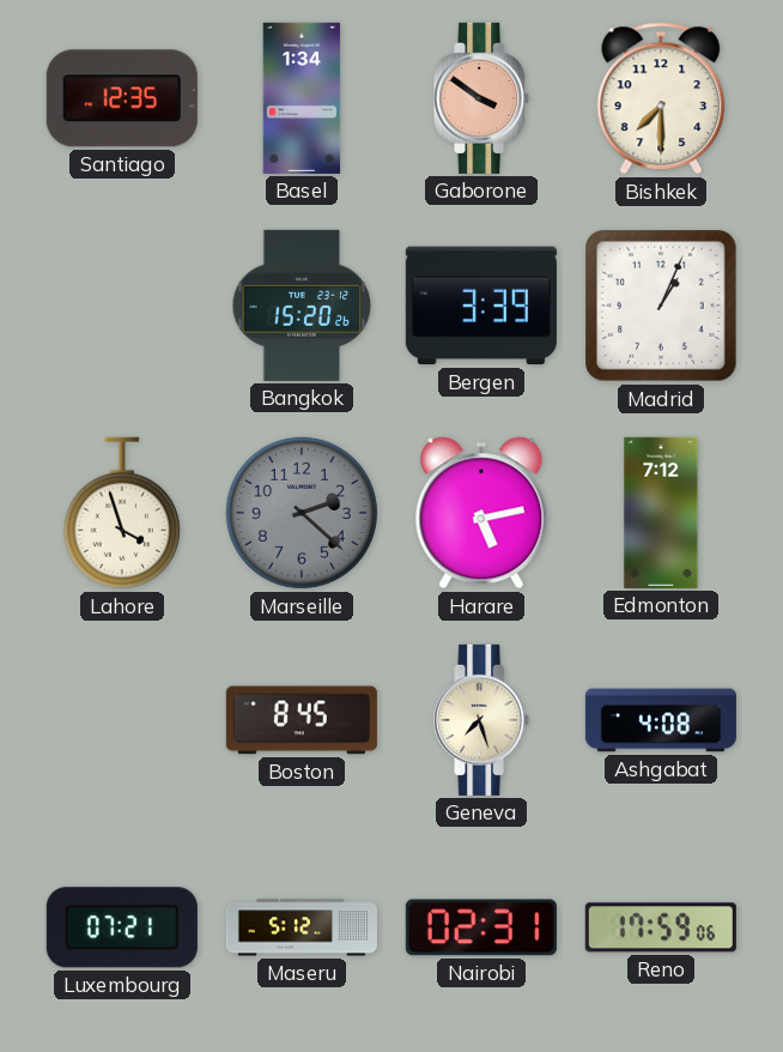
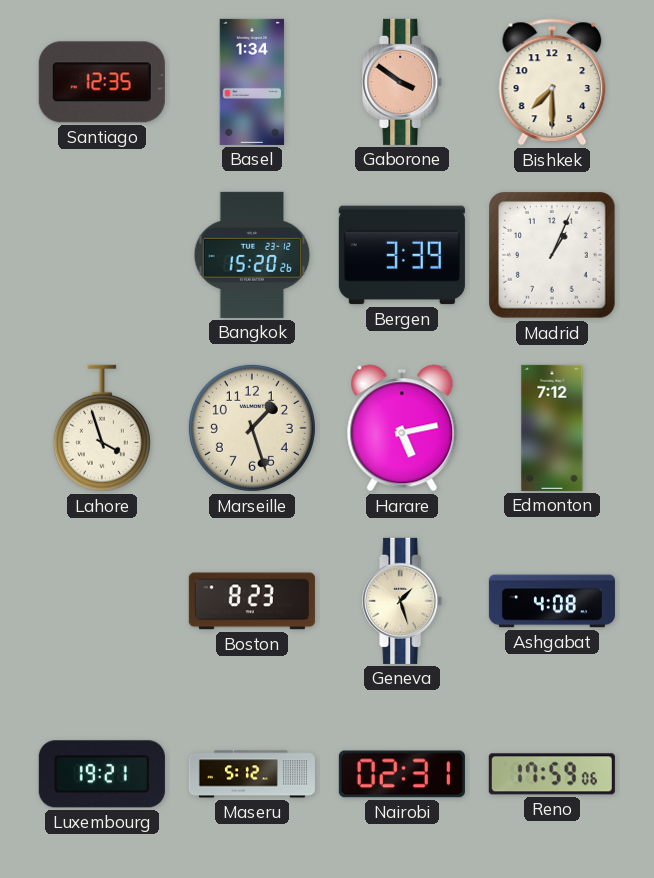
Marseille: 2:22 -> 1:27
Marseille dial: grey -> cream
Boston: 8:45 -> 8:23
Geneva: 7:27 -> 1:27
Luxembourg: 07:21 -> 19:21
